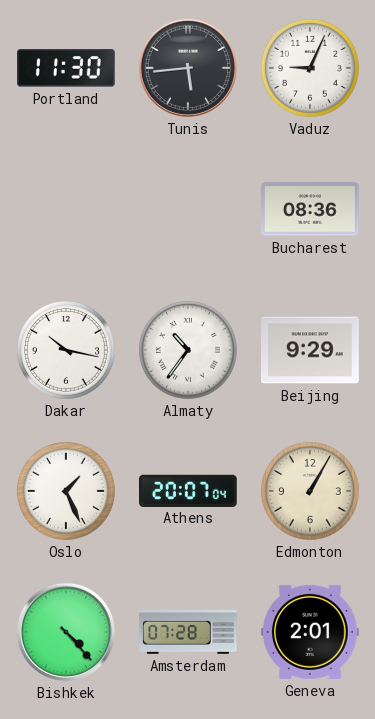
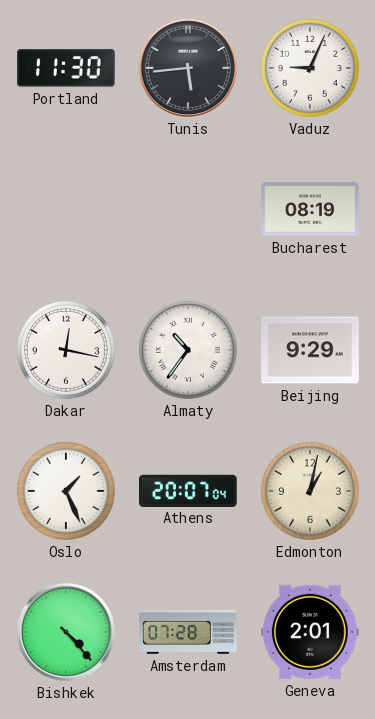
Bucharest: 08:36 -> 08:19
Dakar: 10:17 -> 12:17
Edmonton: 1:05 -> 1:02
